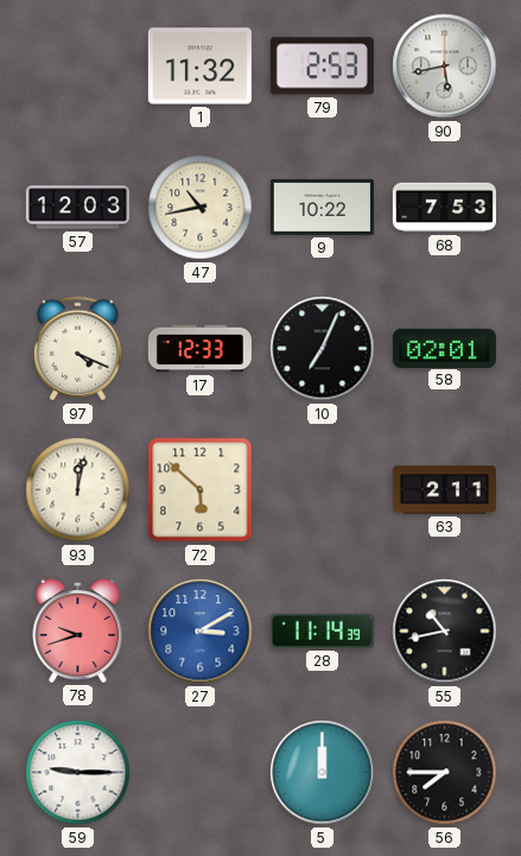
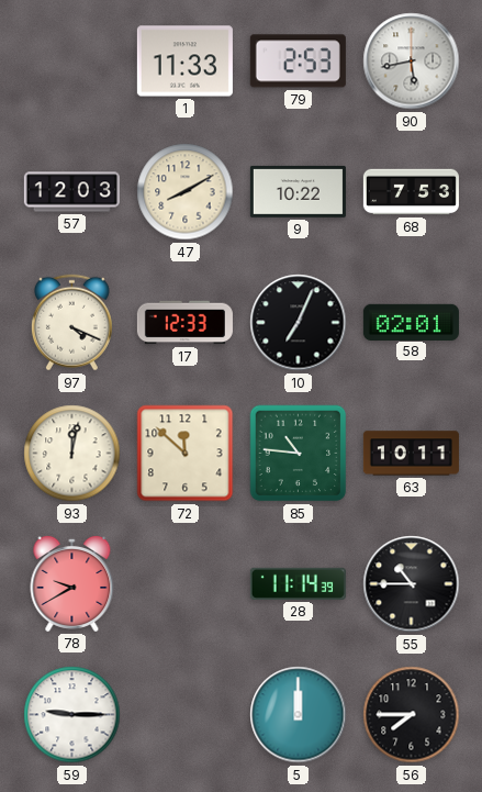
1: 11:32 -> 11:33
47: 10:43 -> 8:10
72: 5:52 -> 11:52
85: none -> 10:46
63: 2:11 -> 10:11
78: 9:42 -> 9:40
27: 3:10 -> none
55: 10:43 -> 10:45
